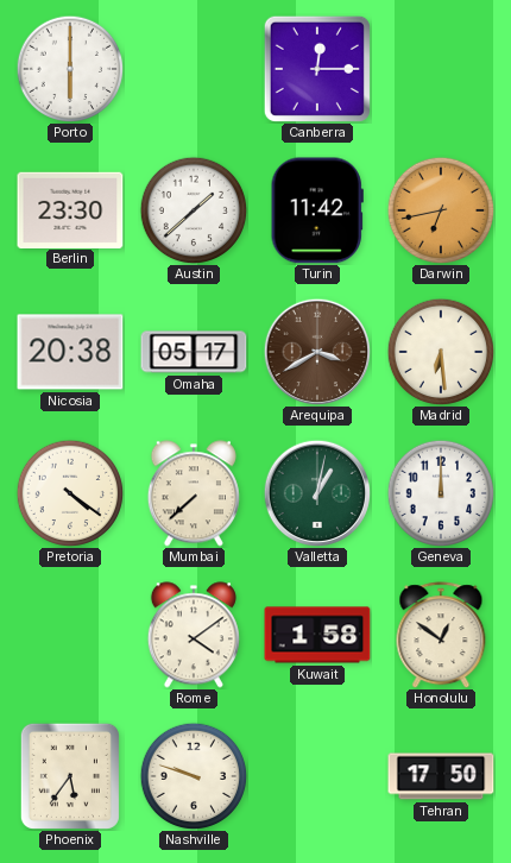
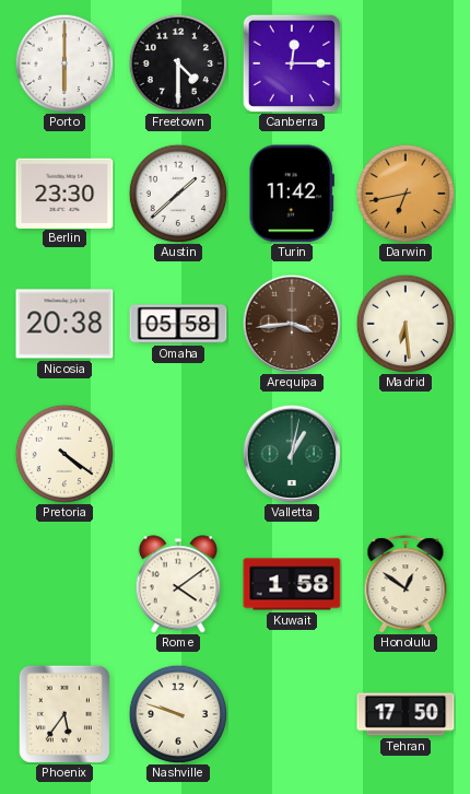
Freetown: none -> 4:30
Omaha: 05:17 -> 05:58
Arequipa: 3:40 -> 3:44
Mumbai: 7:38 -> none
Geneva: 12:00 -> none
